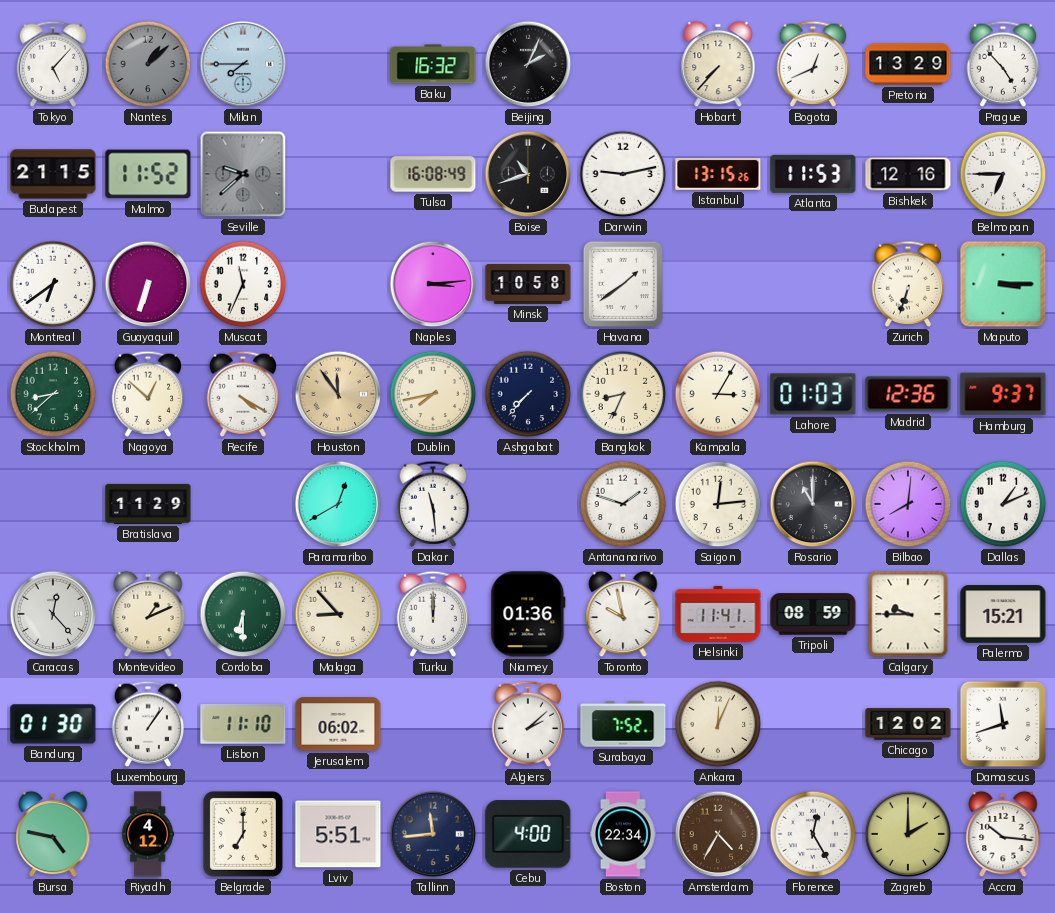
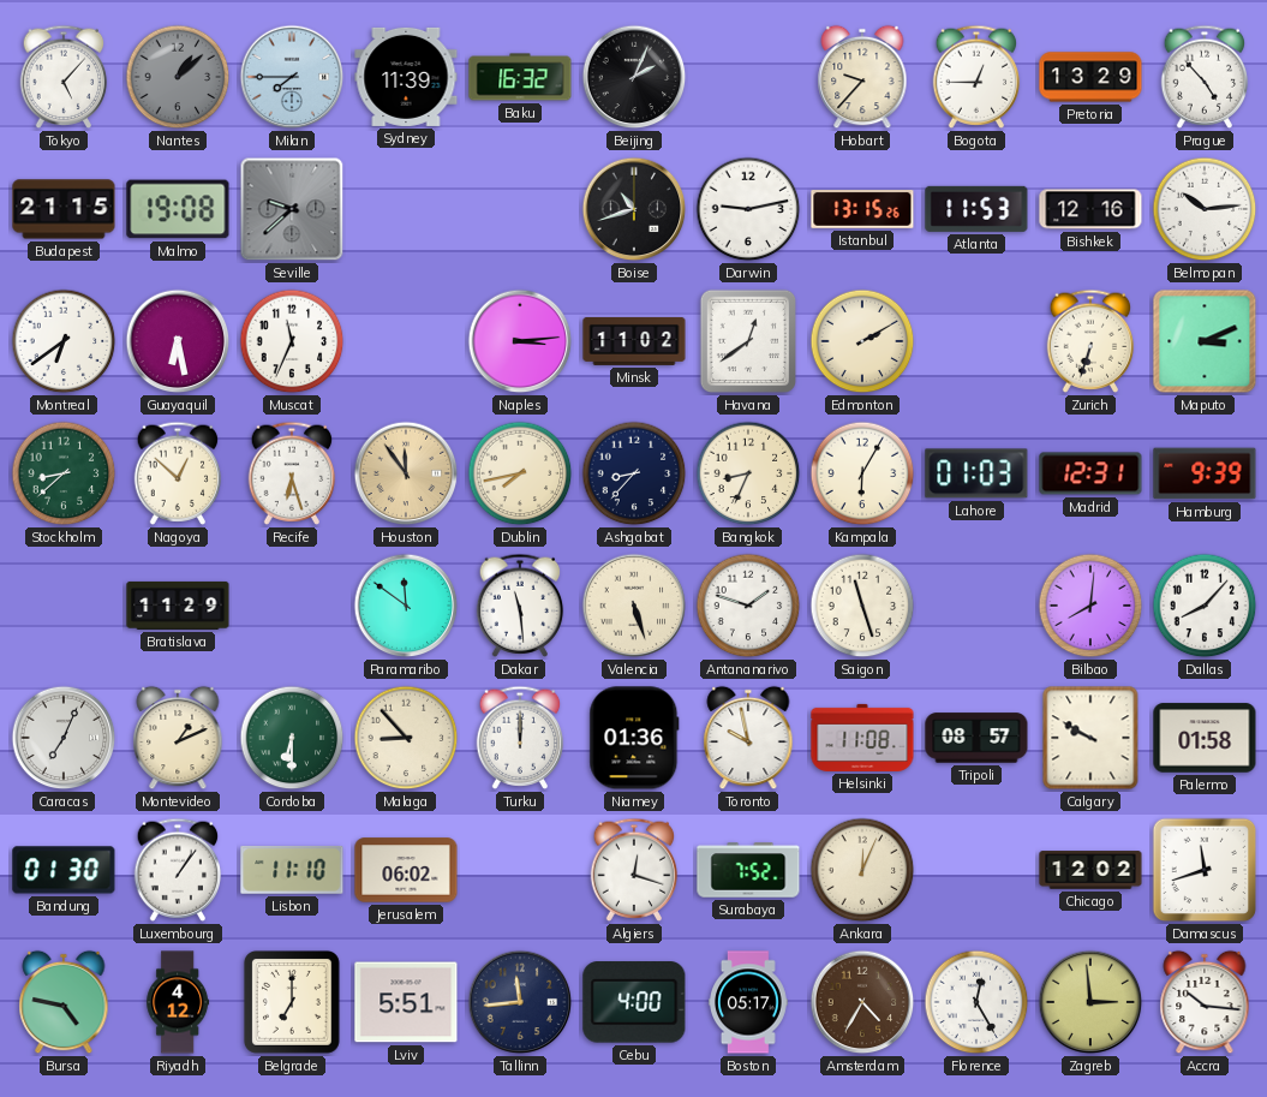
Sydney: none -> 11:39
Hobart: 7:37 -> 9:37
Bogota: 12:41 -> 12:45
Malmo: 11:52 -> 19:08
Tulsa: 16:08 -> none
Belmopan: 6:45 -> 10:14
Guayaquil: 6:33 -> 6:28
Minsk: 10:58 -> 11:02
Havana: 1:39 -> 12:39
Edmonton: none -> 2:10
Maputo: 3:15 -> 3:11
Recife: 4:20 -> 6:27
Ashgabat: 7:37 -> 8:37
Kampala: 3:05 -> 6:05
Madrid: 12:36 -> 12:31
Hamburg: 9:37 -> 9:39
Paramaribo: 12:40 -> 11:51
Valencia: none -> 5:27
Saigon: 12:14 -> 11:27
Rosario: 11:00 -> none
Dallas: 1:11 -> 8:07
Caracas: 12:23 -> 7:04
Helsinki: 11:41 -> 11:08
Tripoli: 08:59 -> 08:57
Calgary: 9:45 -> 9:50
Palermo: 15:21 -> 01:58
Algiers: 2:08 -> 12:18
Boston: 22:34 -> 05:17
Zagreb: 2:00 -> 2:59
